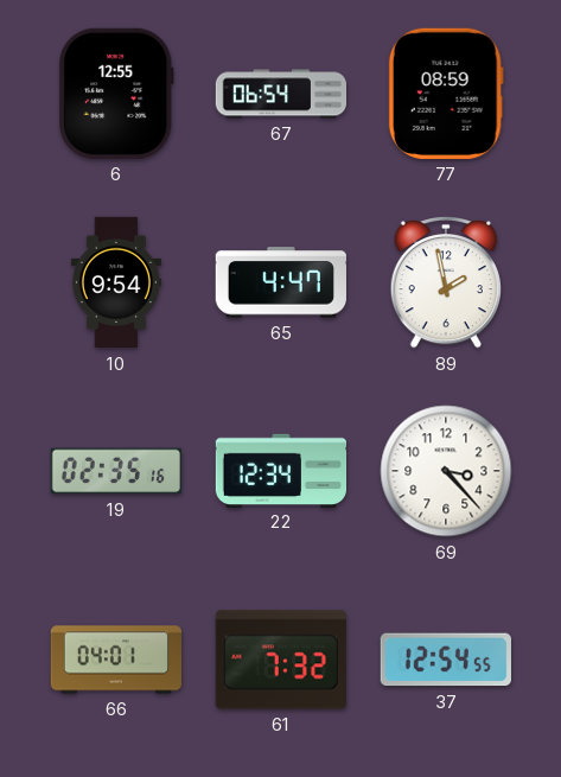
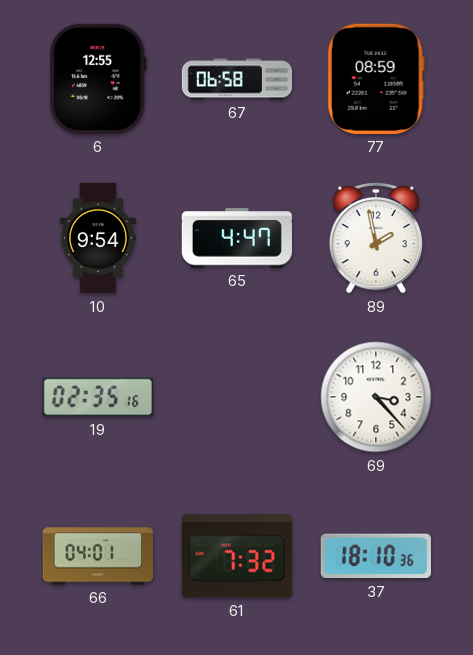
67: 06:54 -> 06:58
22: 12:34 -> none
37: 12:54 -> 18:10
